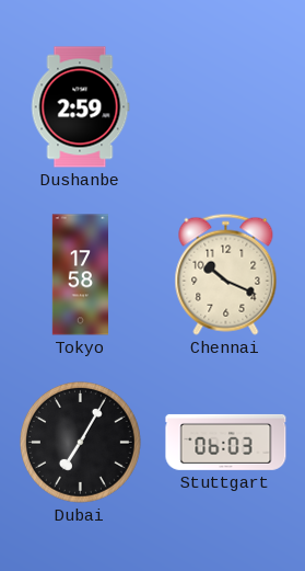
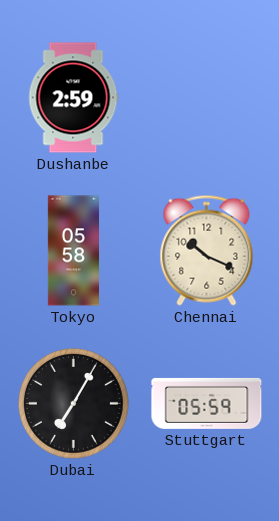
Tokyo: 17:58 -> 05:58
Stuttgart: 06:03 -> 05:59
